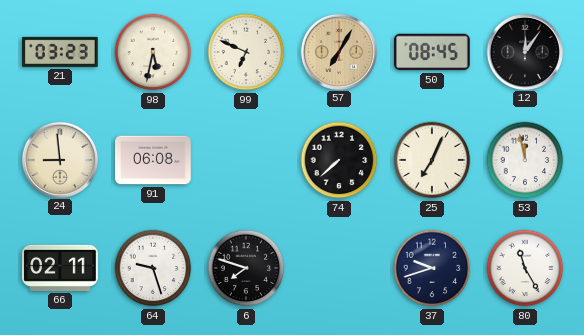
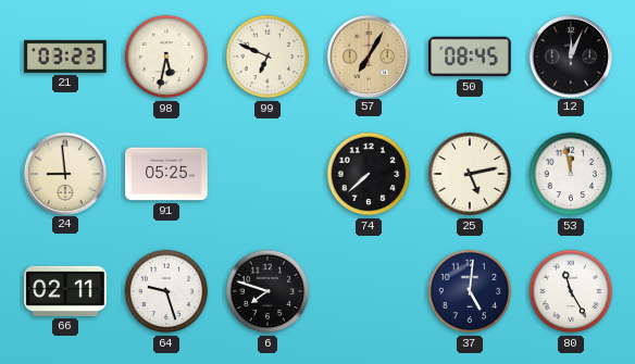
12: 12:06 -> 12:04
91: 06:08 -> 05:25
25: 7:04 -> 5:13
37: 9:42 -> 5:01
